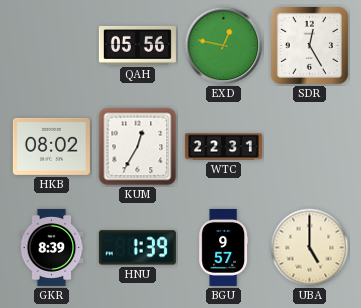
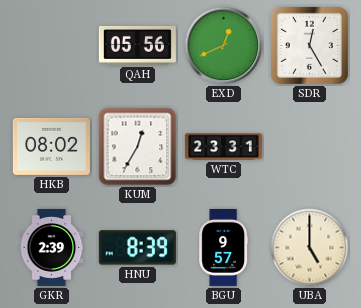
EXD: 12:47 -> 12:41
WTC: 22:31 -> 23:31
GKR: 8:39 -> 2:39
HNU: 1:39 -> 8:39
